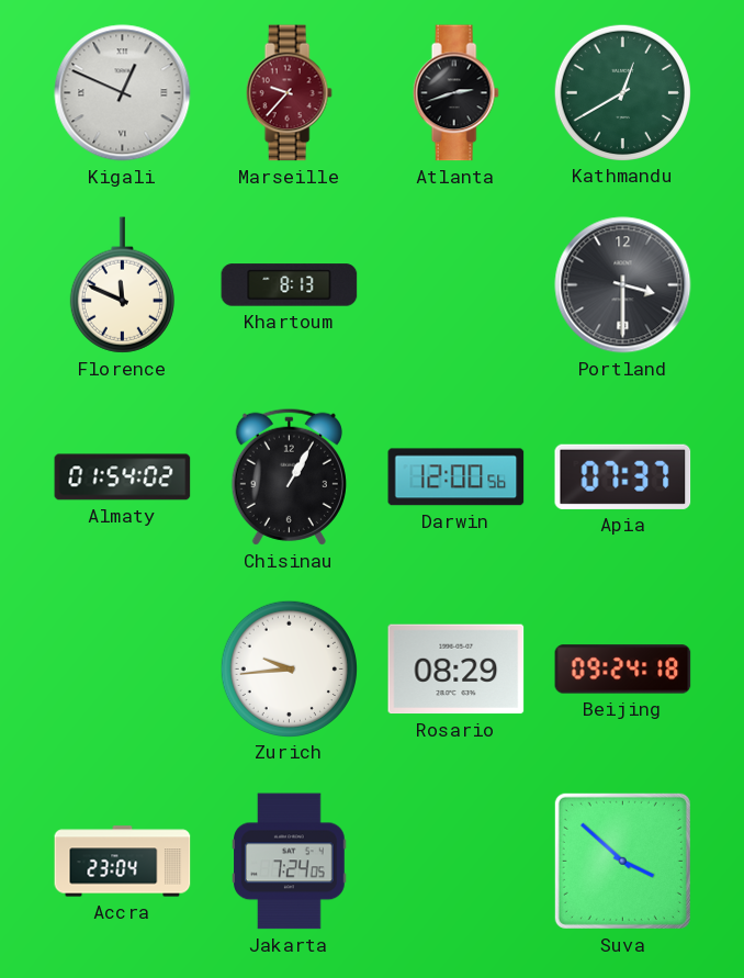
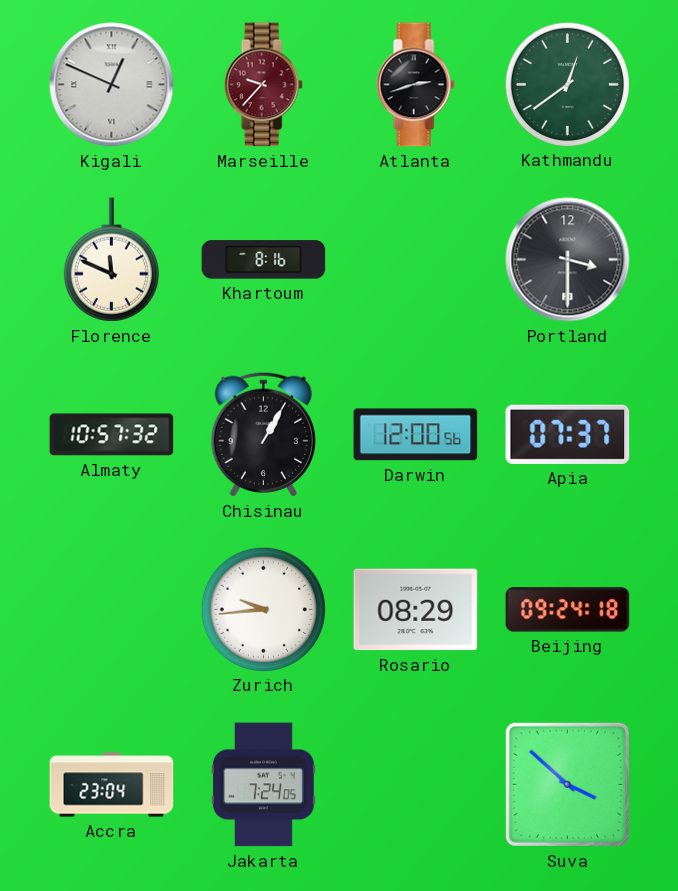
Kathmandu: 12:40 -> 12:39
Khartoum: 8:13 -> 8:16
Almaty: 01:54 -> 10:57
